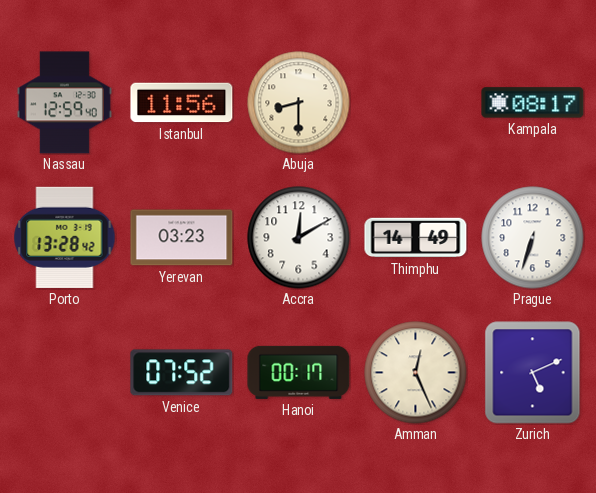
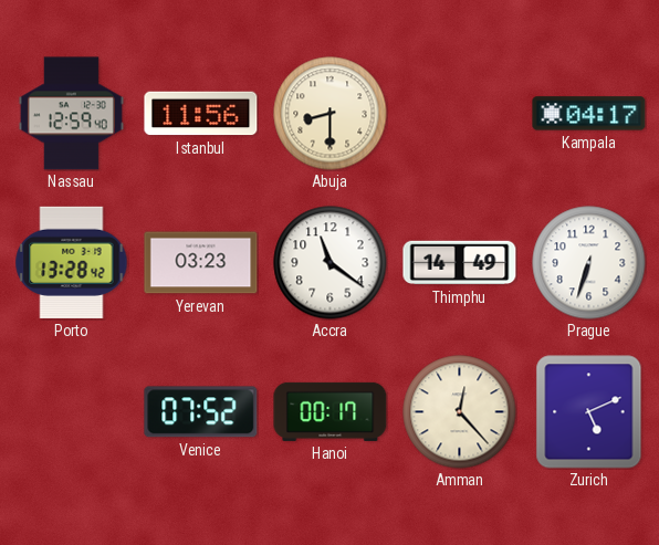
Kampala: 08:17 -> 04:17
Accra: 12:10 -> 11:21
Amman: 12:26 -> 12:23
